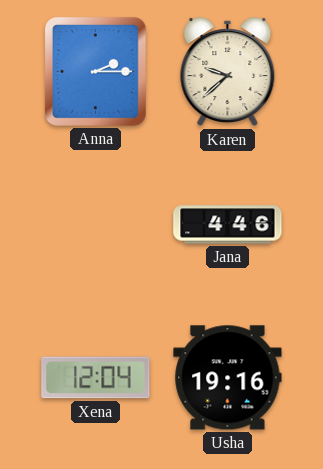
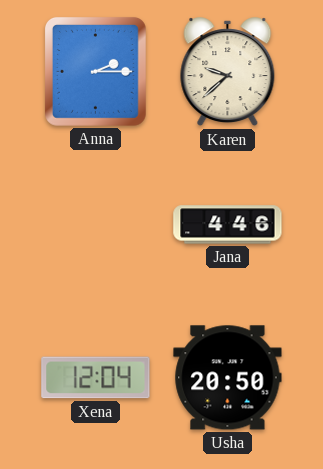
Usha: 19:16 -> 20:50
